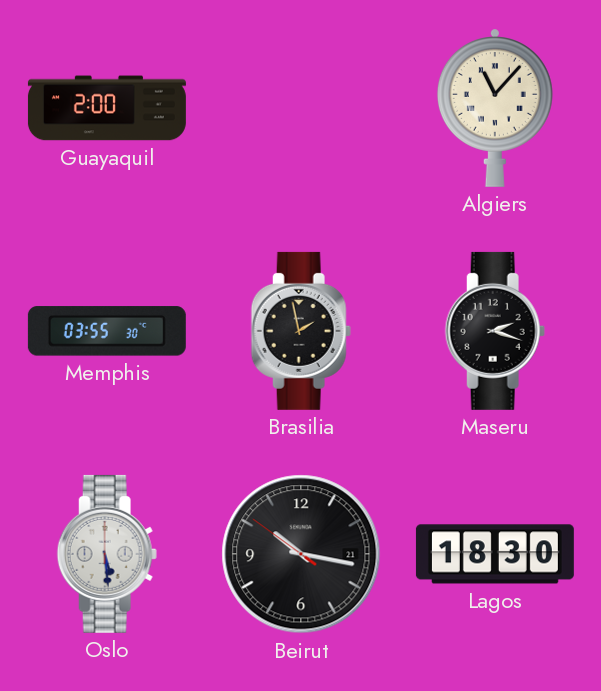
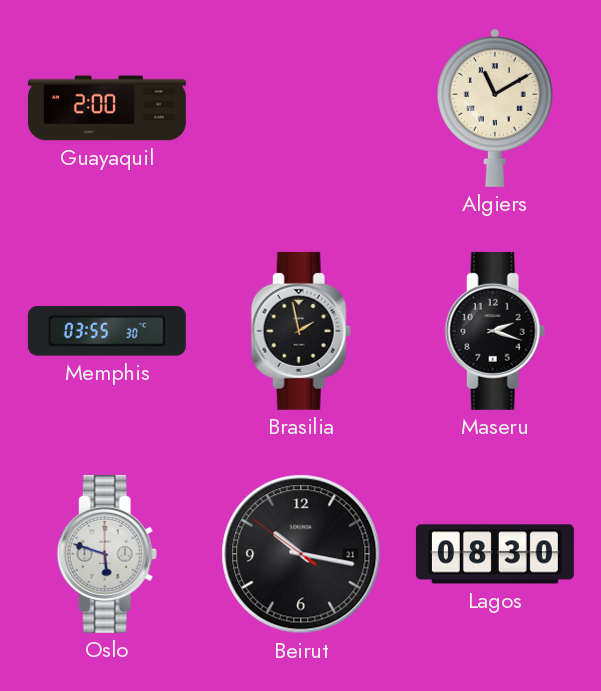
Algiers: 11:07 -> 11:10
Oslo: 5:29 -> 5:48
Lagos: 18:30 -> 08:30
